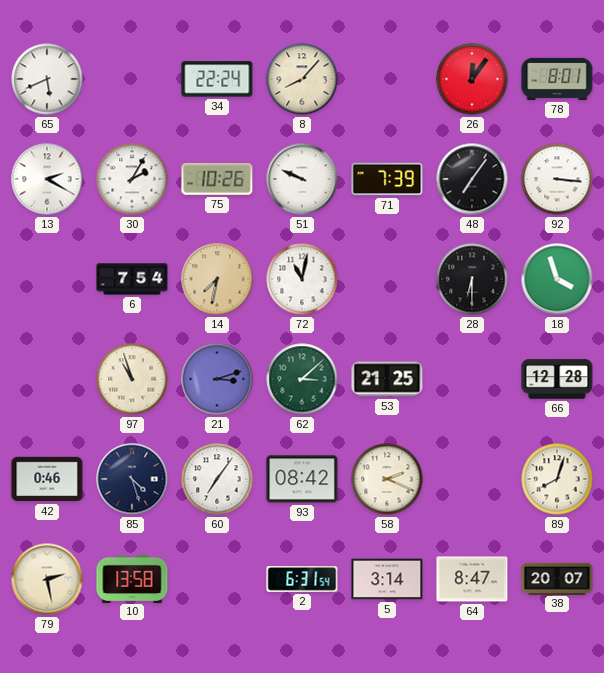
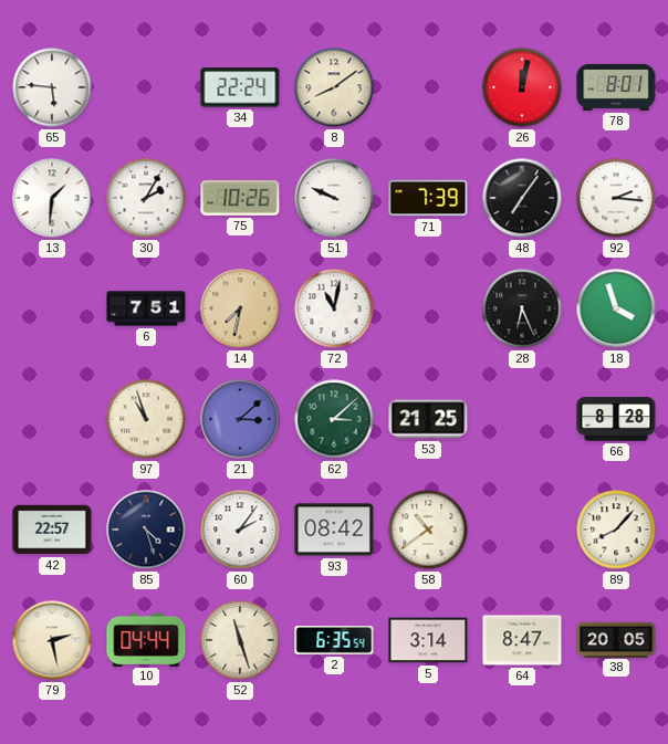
65: 5:41 -> 5:46
8: 8:07 -> 8:09
26: 12:06 -> 12:02
13: 2:20 -> 1:31
92: 3:16 -> 2:16
6: 7:54 -> 7:51
28: 6:30 -> 6:26
21: 3:12 -> 3:08
66: 12:28 -> 8:28
42: 0:46 -> 22:57
60: 7:06 -> 2:06
58: 2:19 -> 10:39
89: 8:03 -> 8:07
10: 13:58 -> 04:44
52: none -> 11:27
2: 6:31 -> 6:35
38: 20:07 -> 20:05
